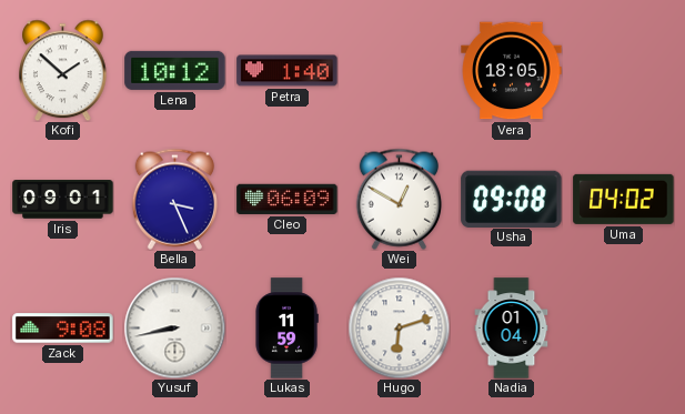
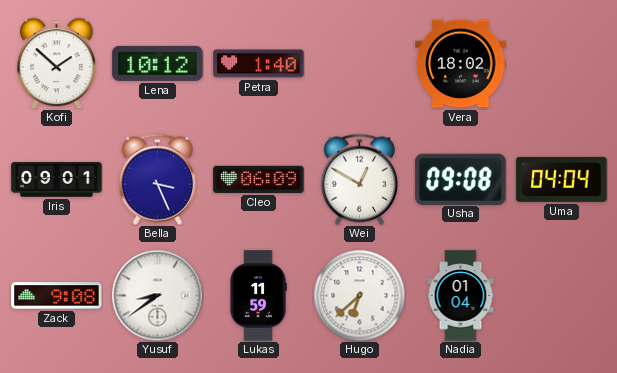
Vera: 18:05 -> 18:02
Uma: 04:02 -> 04:04
Yusuf: 8:43 -> 8:39
Hugo: 6:12 -> 6:38
